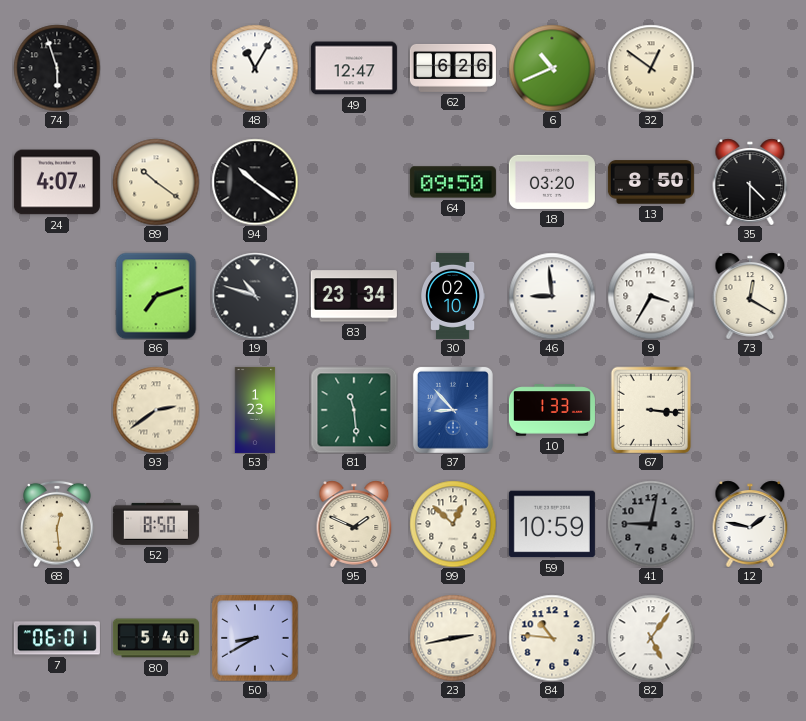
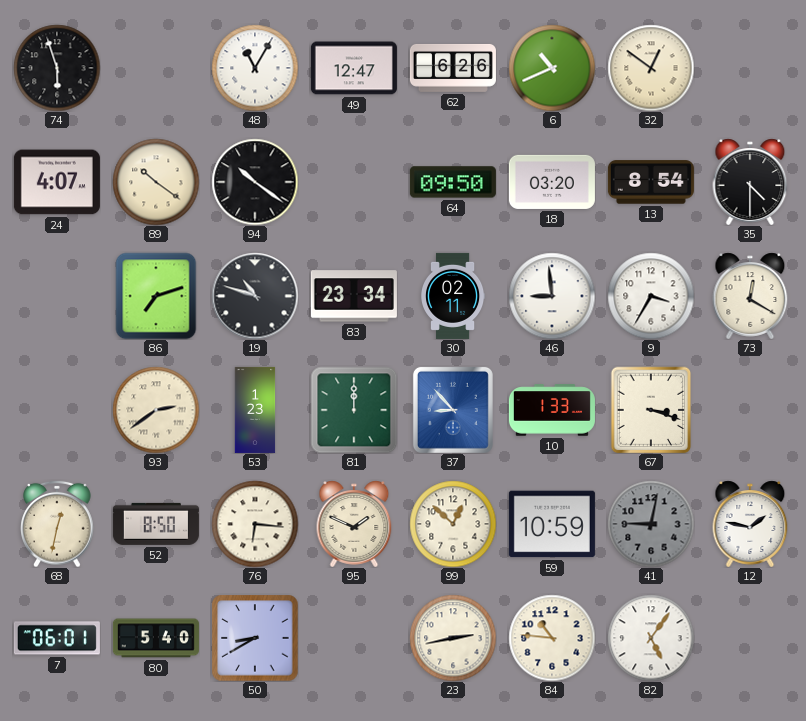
13: 8:50 -> 8:54
30: 02:10 -> 02:11
81: 11:29 -> 12:00
67: 3:16 -> 3:18
68: 12:29 -> 12:32
76: none -> 6:16
